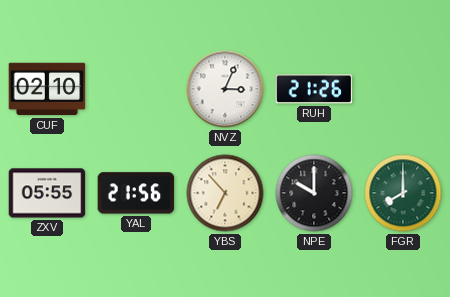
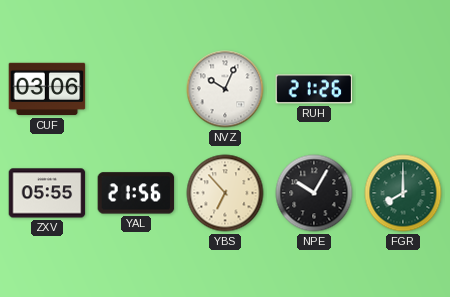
CUF: 02:10 -> 03:06
NVZ: 3:04 -> 10:04
NPE: 10:00 -> 10:05
